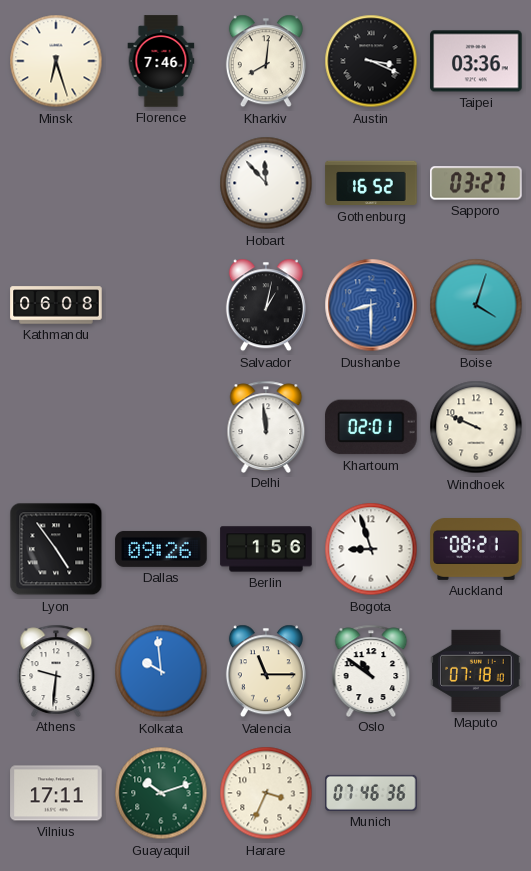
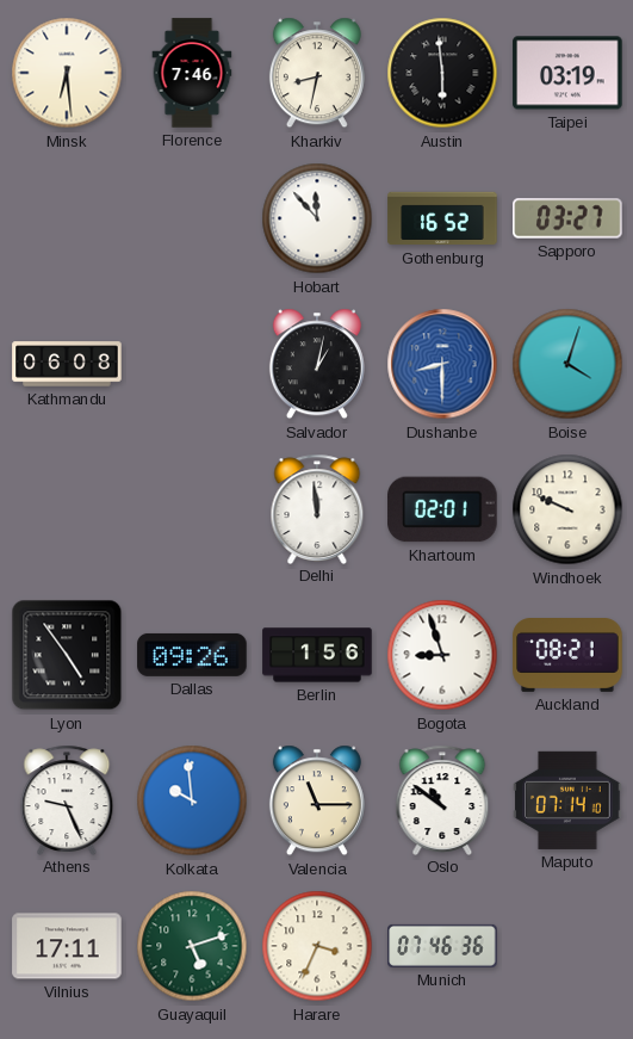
Minsk: 6:27 -> 6:29
Kharkiv: 8:01 -> 8:32
Austin: 3:19 -> 5:59
Taipei: 03:36 -> 03:19
Athens: 9:31 -> 9:26
Maputo: 07:18 -> 07:14
Guayaquil: 10:12 -> 5:12
